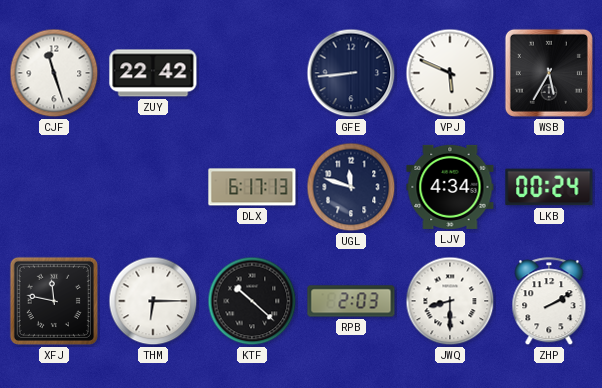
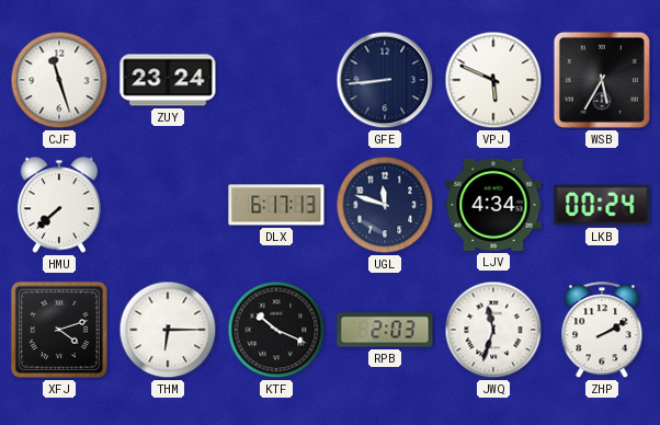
ZUY: 22:42 -> 23:24
HMU: none -> 7:38
XFJ: 11:47 -> 4:12
KTF: 10:22 -> 10:19
JWQ: 8:30 -> 11:33
